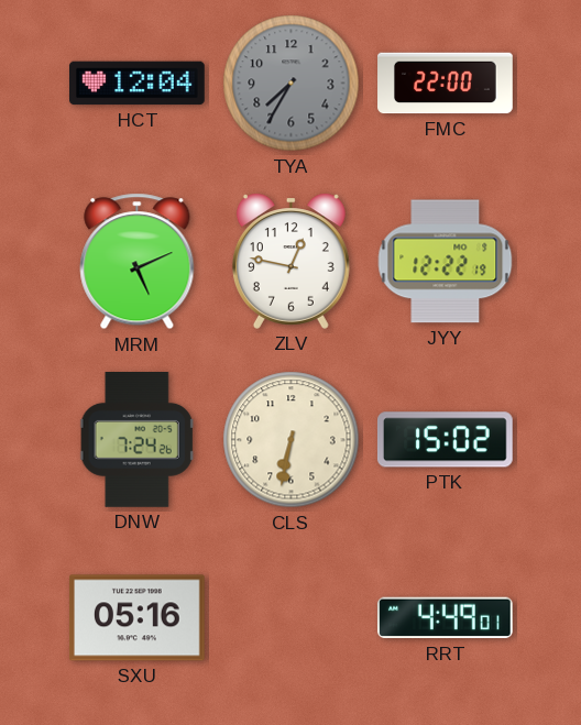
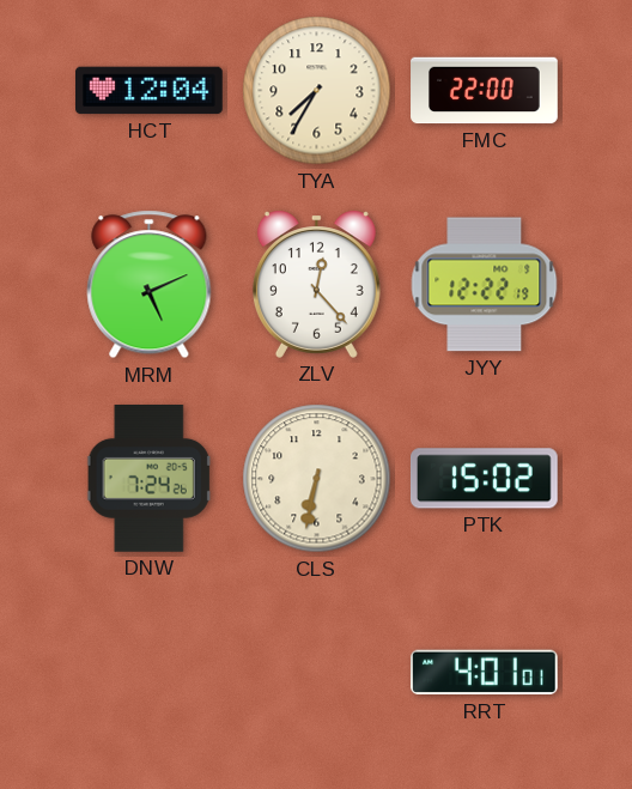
TYA dial: grey -> cream
ZLV: 12:47 -> 12:23
SXU: 05:16 -> none
RRT: 4:49 -> 4:01
